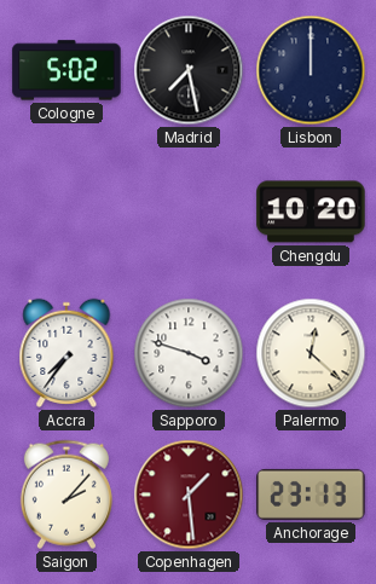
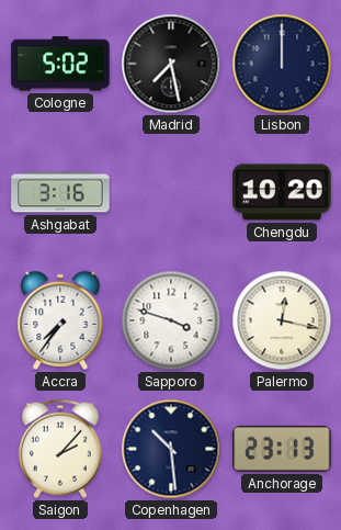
Ashgabat: none -> 3:16
Palermo: 12:22 -> 12:17
Copenhagen: 1:29 -> 10:29
Copenhagen dial: burgundy -> navy
